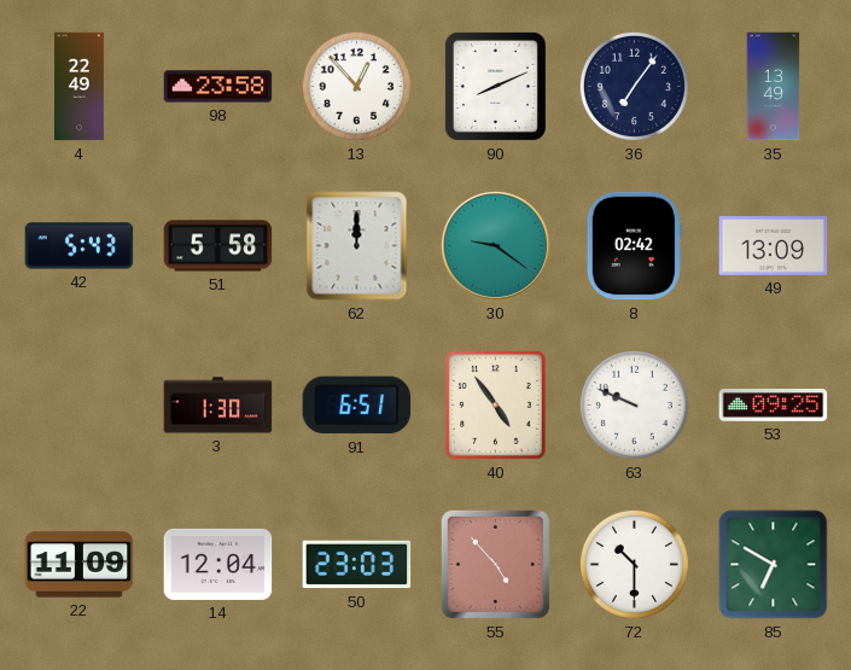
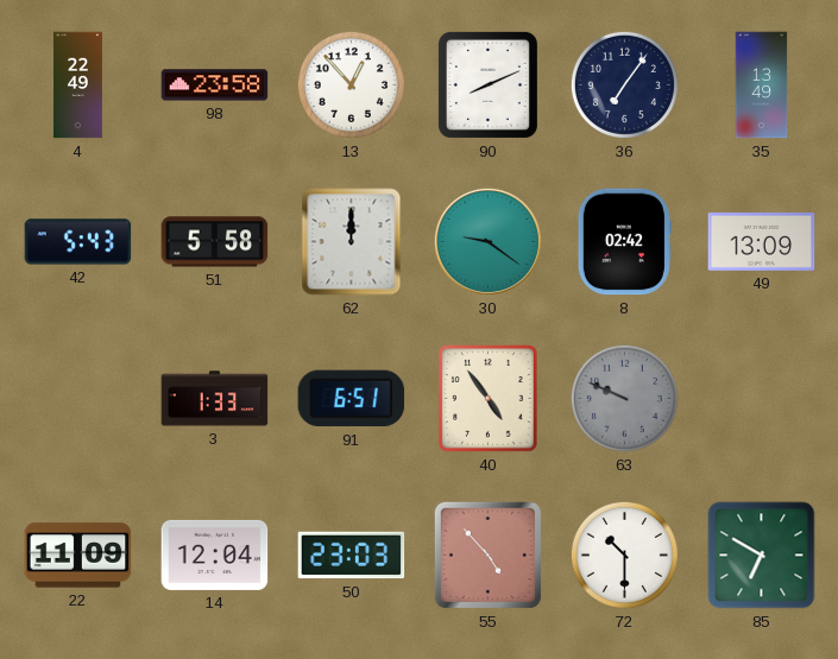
3: 1:30 -> 1:33
63 dial: white -> grey
53: 09:25 -> none
